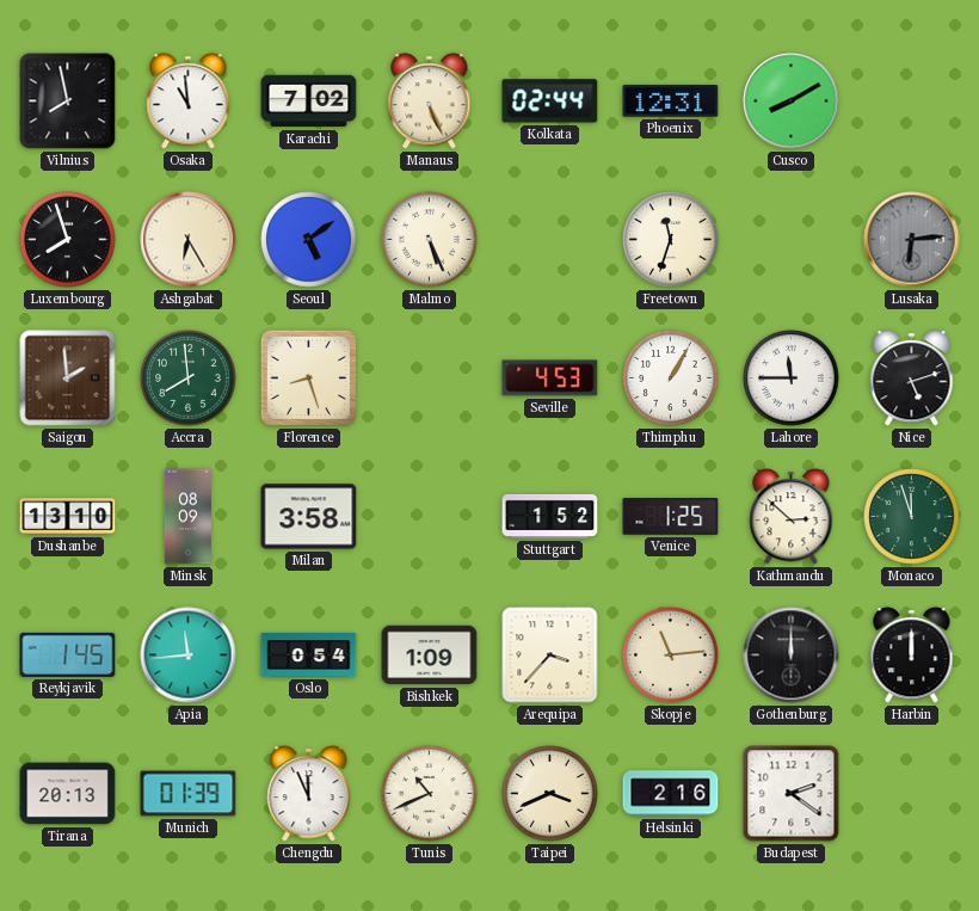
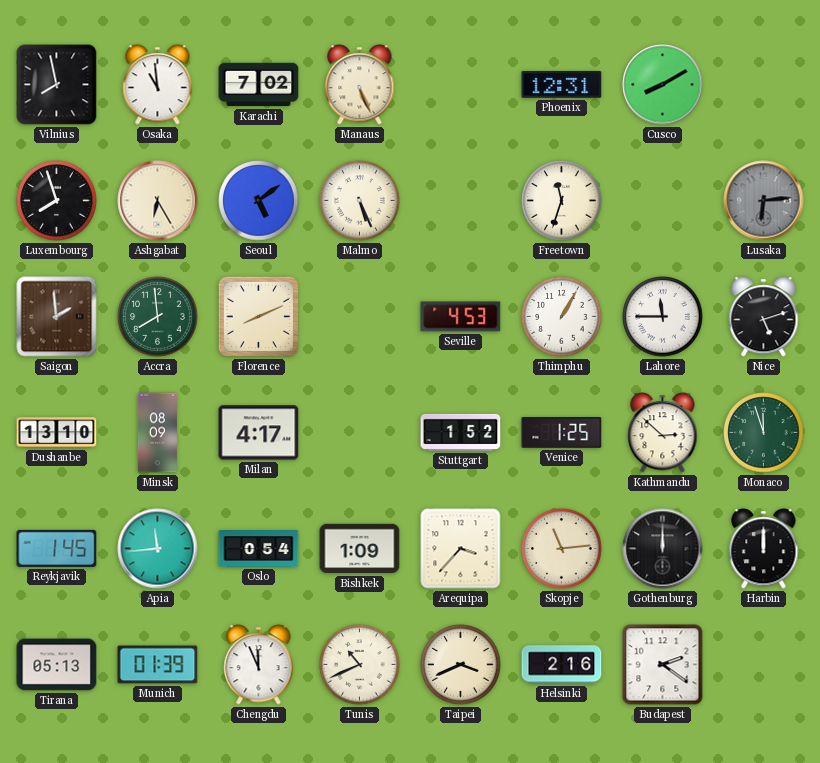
Kolkata: 02:44 -> none
Florence: 8:27 -> 8:11
Milan: 3:58 -> 4:17
Tirana: 20:13 -> 05:13
